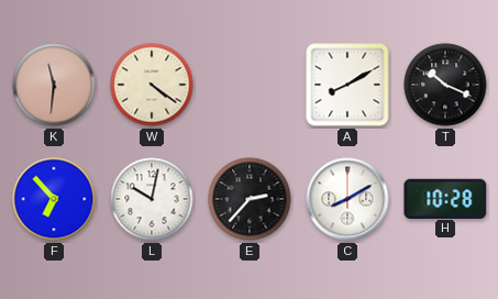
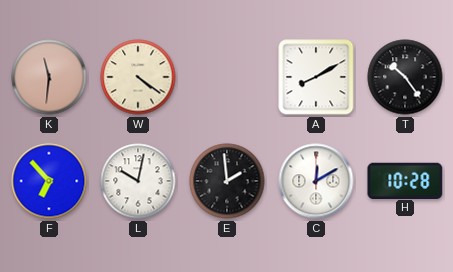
T: 10:19 -> 10:24
E: 2:37 -> 1:59
C: 8:10 -> 12:10
